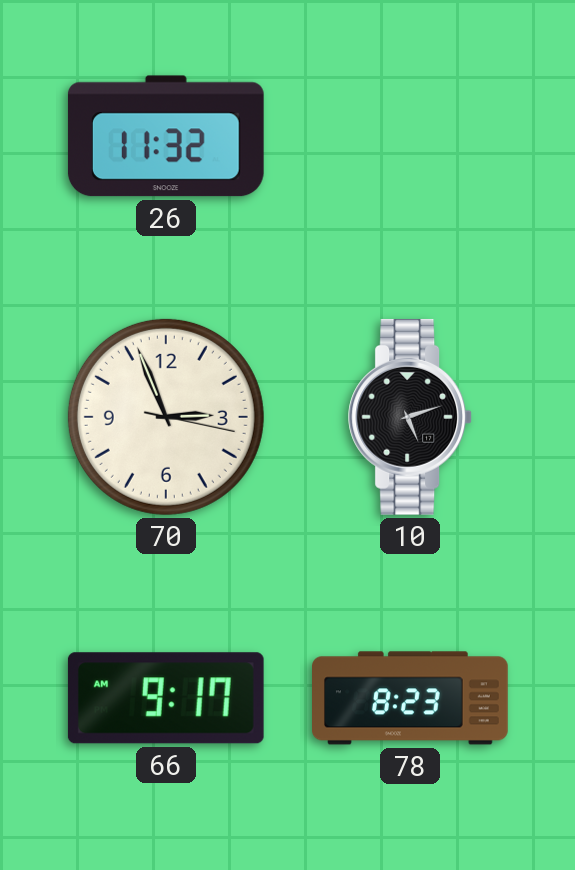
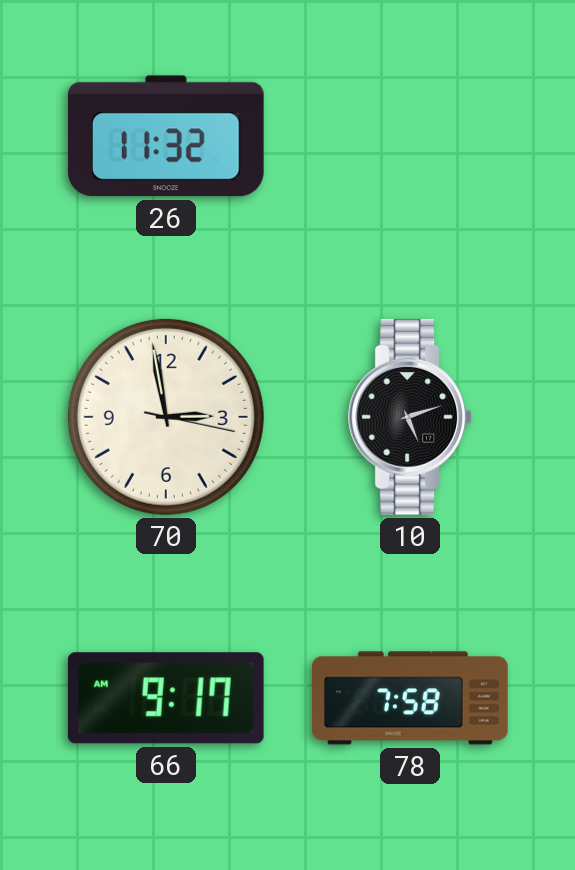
70: 2:56 -> 2:58
78: 8:23 -> 7:58
